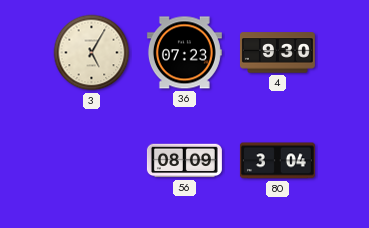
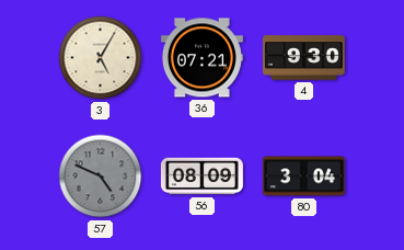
36: 07:23 -> 07:21
57: none -> 4:49
